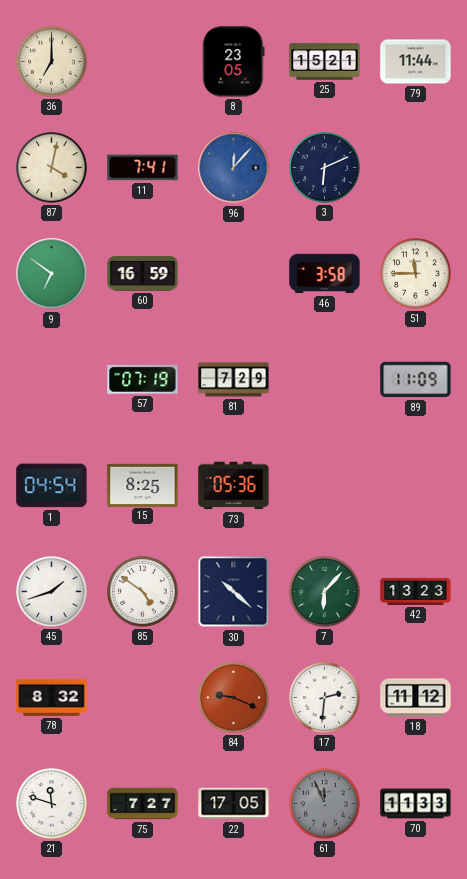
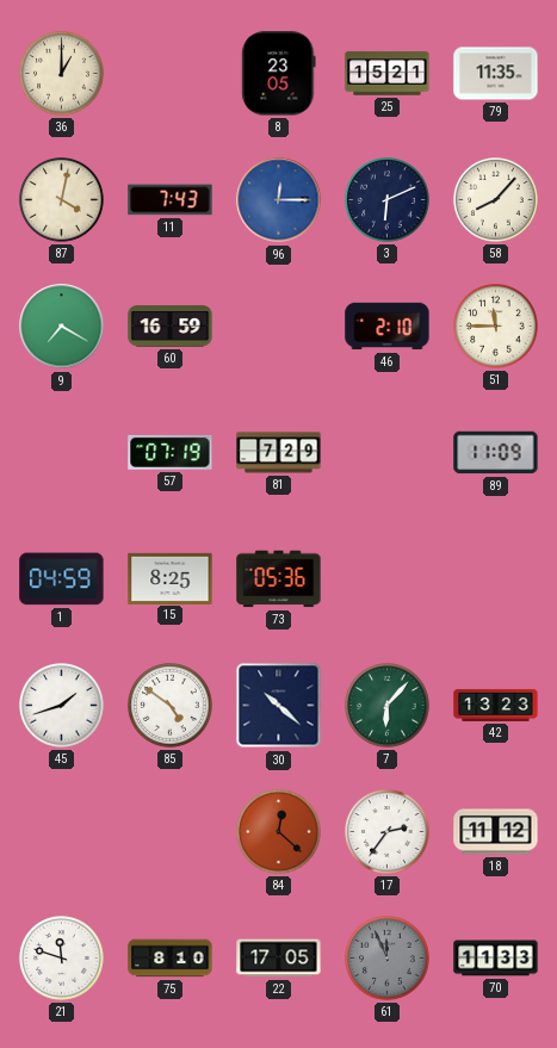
36: 7:00 -> 1:00
79: 11:44 -> 11:35
11: 7:41 -> 7:43
96: 12:07 -> 12:15
58: none -> 8:07
9: 6:51 -> 7:20
46: 3:58 -> 2:10
1: 04:54 -> 04:59
78: 8:32 -> none
84: 9:19 -> 12:22
17: 2:31 -> 2:36
75: 7:27 -> 8:10
